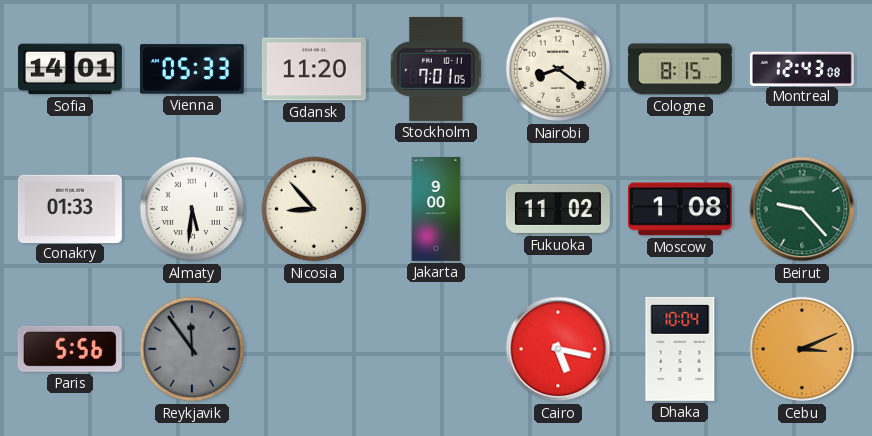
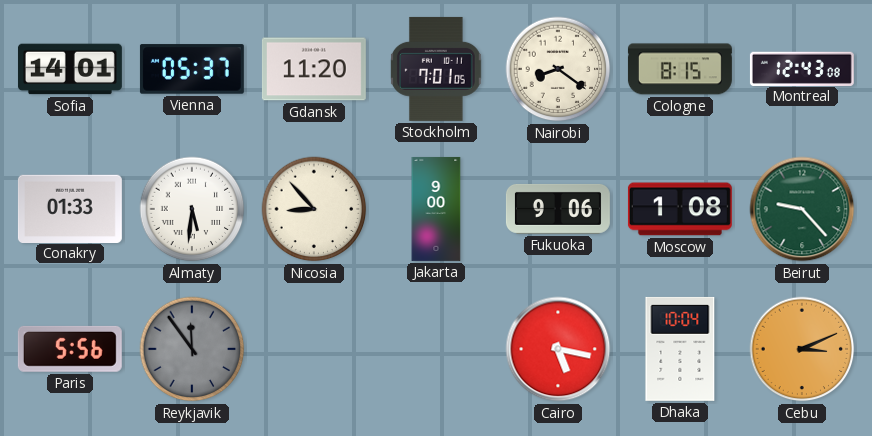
Vienna: 05:33 -> 05:37
Fukuoka: 11:02 -> 9:06
